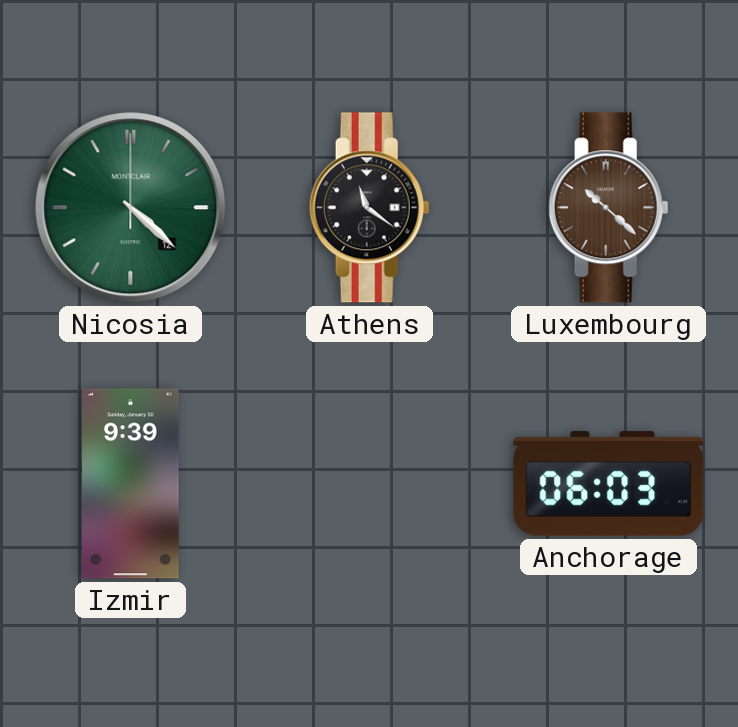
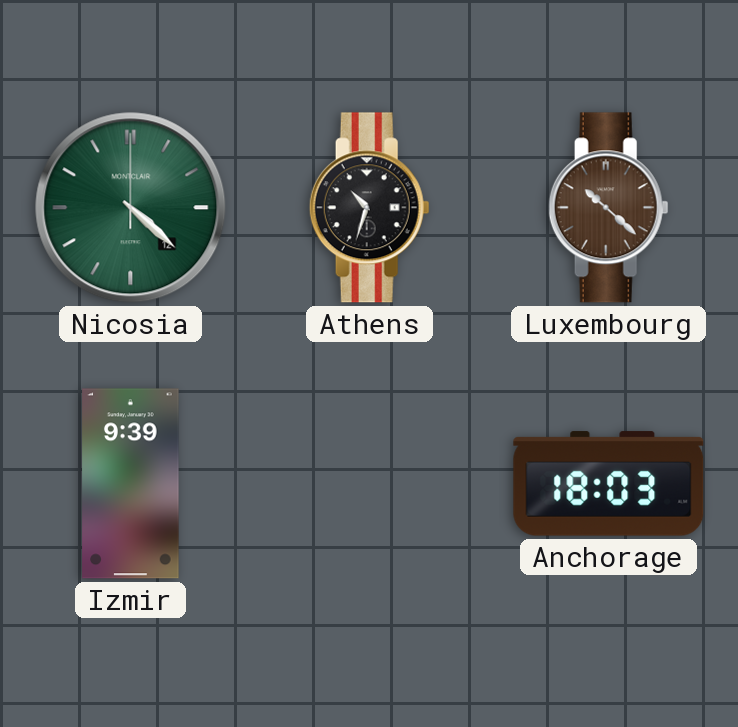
Athens: 11:21 -> 10:33
Anchorage: 06:03 -> 18:03
